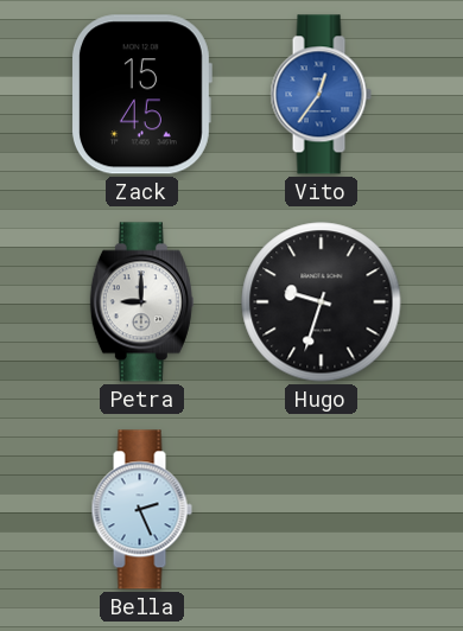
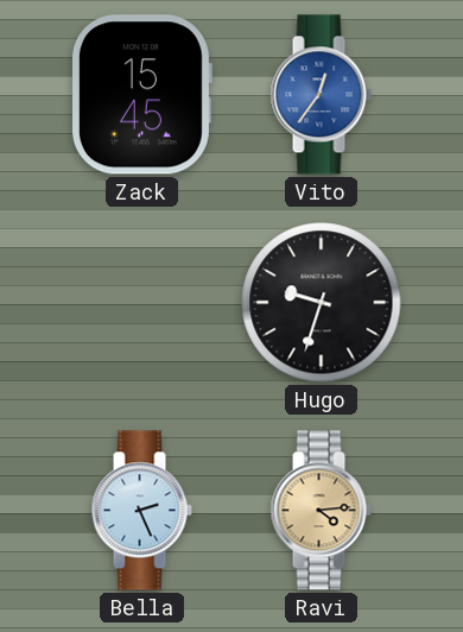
Petra: 9:00 -> none
Ravi: none -> 4:14
